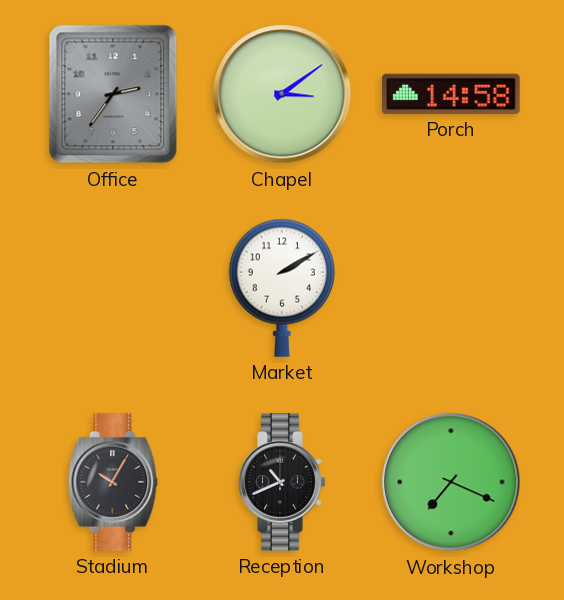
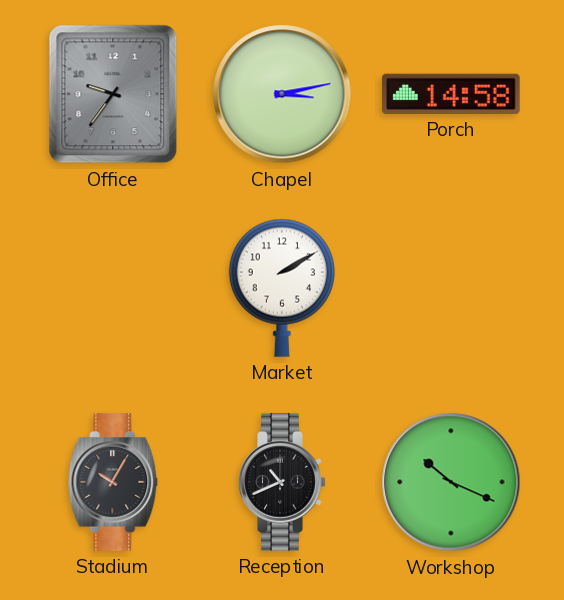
Office: 2:36 -> 9:36
Chapel: 3:09 -> 3:13
Workshop: 7:19 -> 10:19
